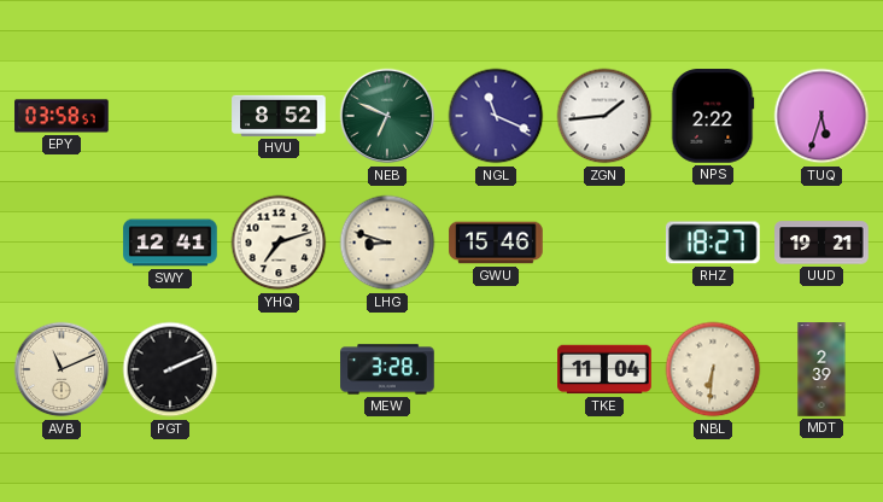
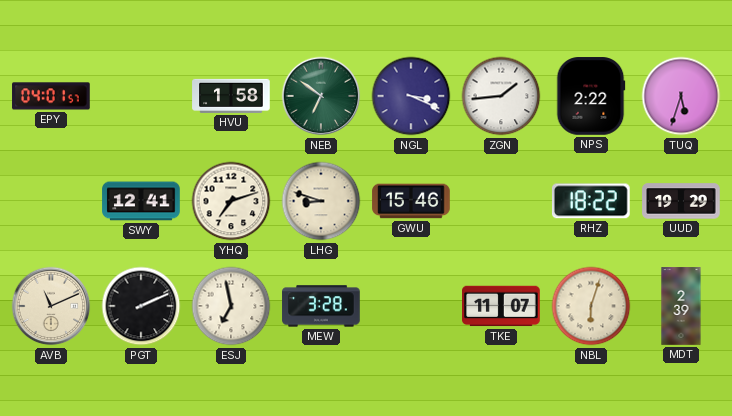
EPY: 03:58 -> 04:01
HVU: 8:52 -> 1:58
NEB: 6:49 -> 6:51
NGL: 11:19 -> 3:19
RHZ: 18:27 -> 18:22
UUD: 19:21 -> 19:29
ESJ: none -> 6:58
TKE: 11:04 -> 11:07
NBL: 6:31 -> 6:03
